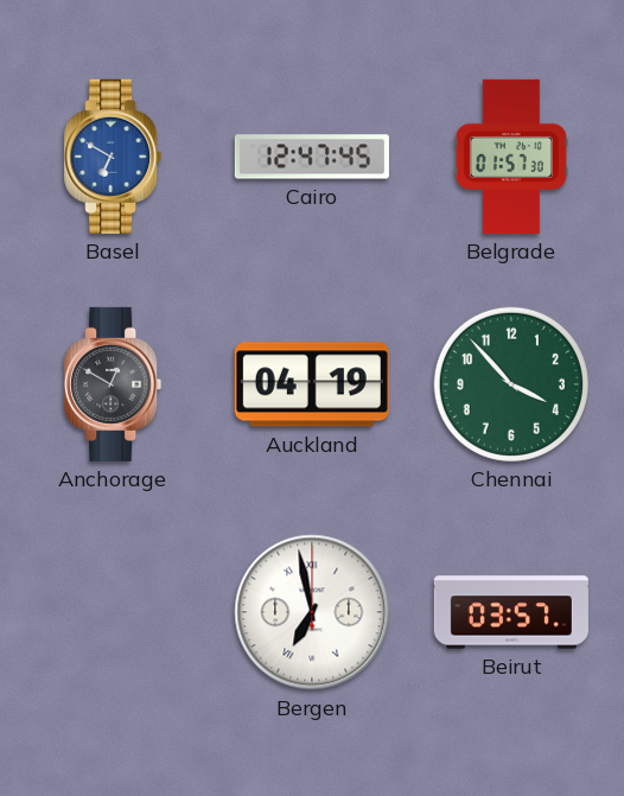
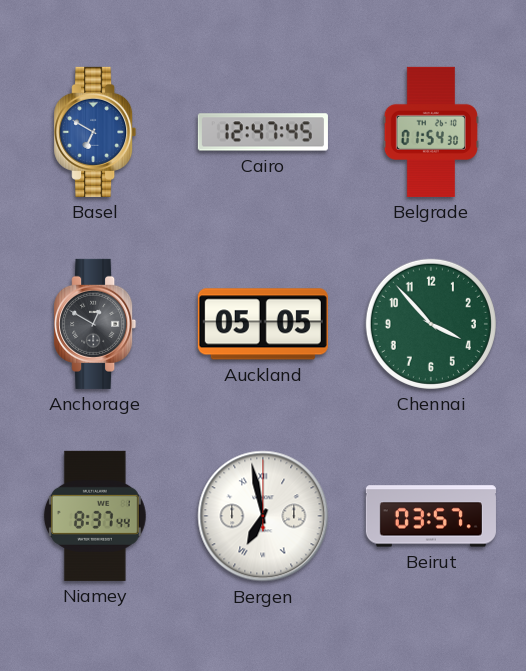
Belgrade: 01:57 -> 01:54
Auckland: 04:19 -> 05:05
Niamey: none -> 8:37
